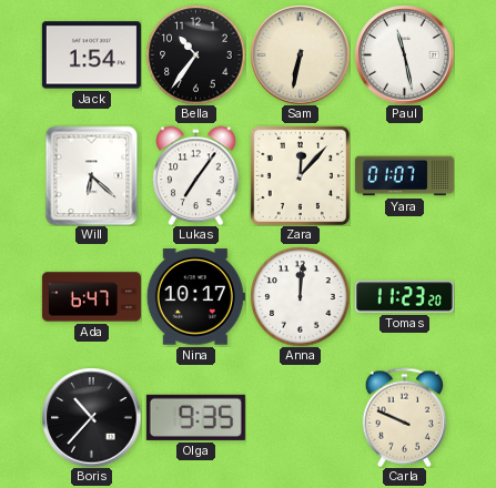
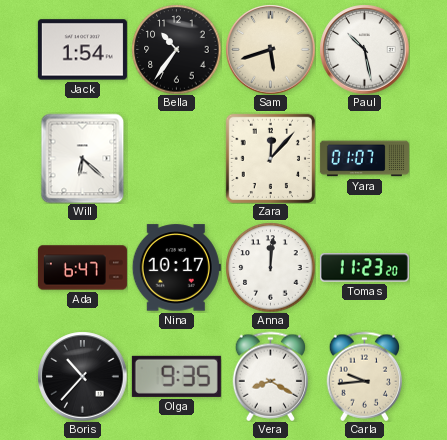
Sam: 6:32 -> 5:42
Paul: 11:28 -> 10:28
Lukas: 7:06 -> none
Vera: none -> 8:20
Carla: 9:49 -> 9:44
